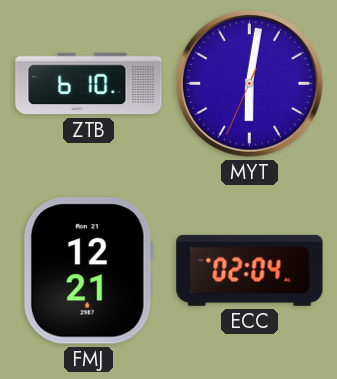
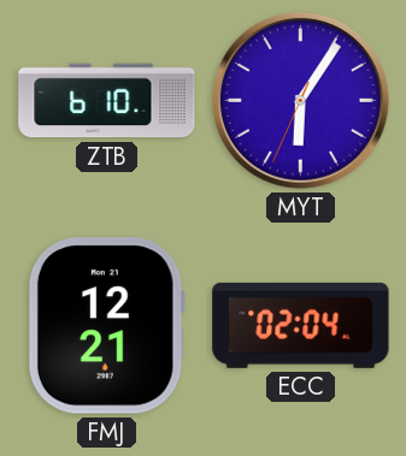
MYT: 6:01 -> 6:05
